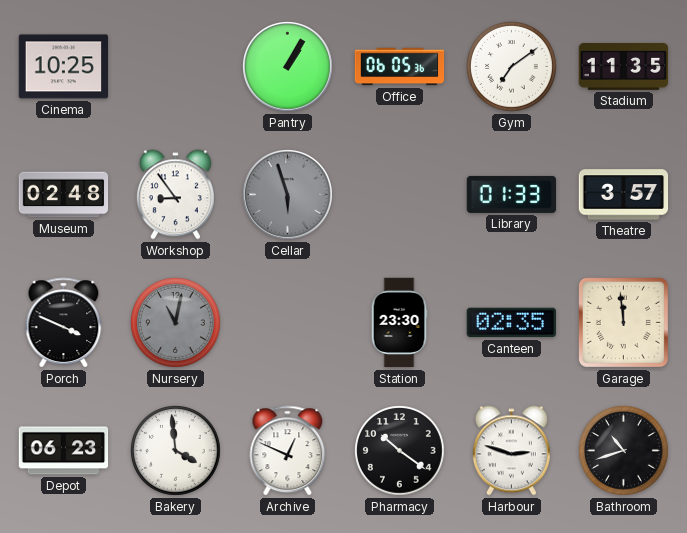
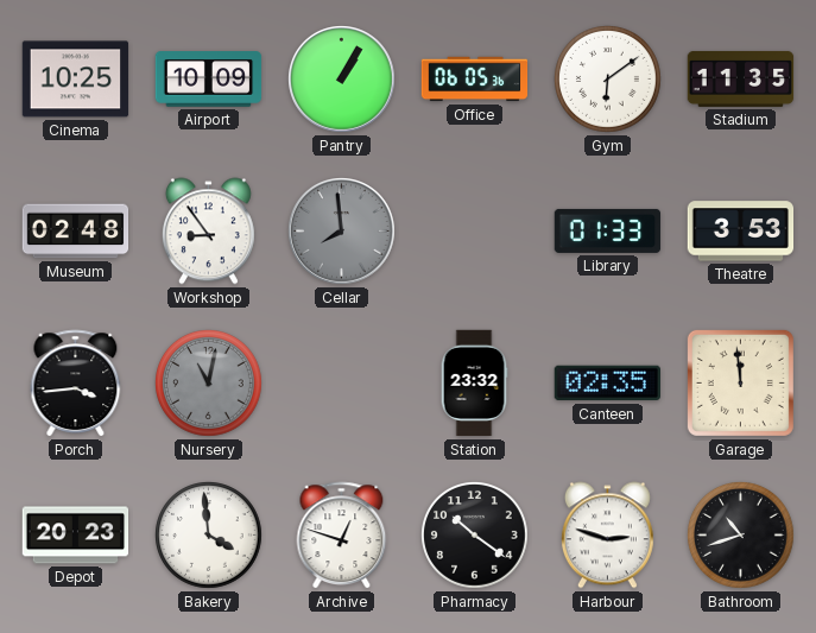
Airport: none -> 10:09
Gym: 7:09 -> 6:09
Cellar: 5:57 -> 7:59
Theatre: 3:57 -> 3:53
Porch: 3:49 -> 3:44
Station: 23:30 -> 23:32
Depot: 06:23 -> 20:23
Archive: 12:49 -> 12:48
